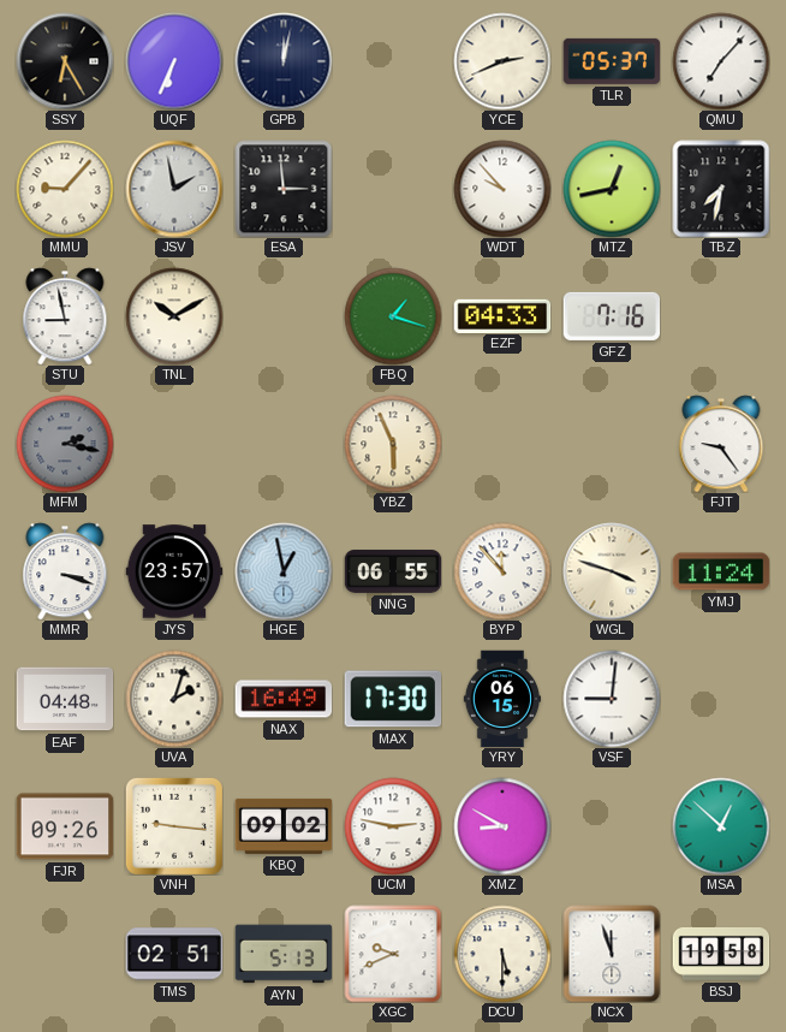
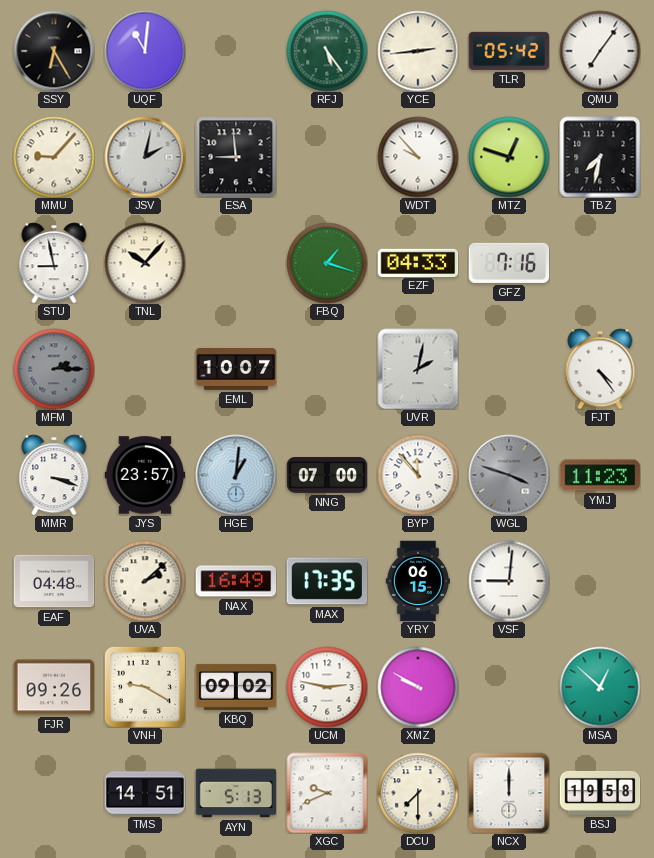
UQF: 6:34 -> 11:01
GPB: 12:02 -> none
RFJ: none -> 5:24
YCE: 2:41 -> 2:44
TLR: 05:37 -> 05:42
QMU: 7:07 -> 7:06
JSV: 1:58 -> 2:02
ESA: 2:59 -> 8:59
MTZ: 12:43 -> 12:48
TNL: 10:10 -> 10:07
MFM: 2:17 -> 2:15
EML: none -> 10:07
YBZ: 5:56 -> none
UVR: none -> 2:02
FJT: 9:24 -> 4:24
HGE: 12:58 -> 1:01
NNG: 06:55 -> 07:00
WGL dial: cream -> grey
YMJ: 11:24 -> 11:23
UVA: 2:03 -> 2:08
MAX: 17:30 -> 17:35
VNH: 9:16 -> 9:20
XMZ: 8:50 -> 9:50
TMS: 02:51 -> 14:51
DCU: 5:30 -> 7:30
NCX: 11:57 -> 12:00
